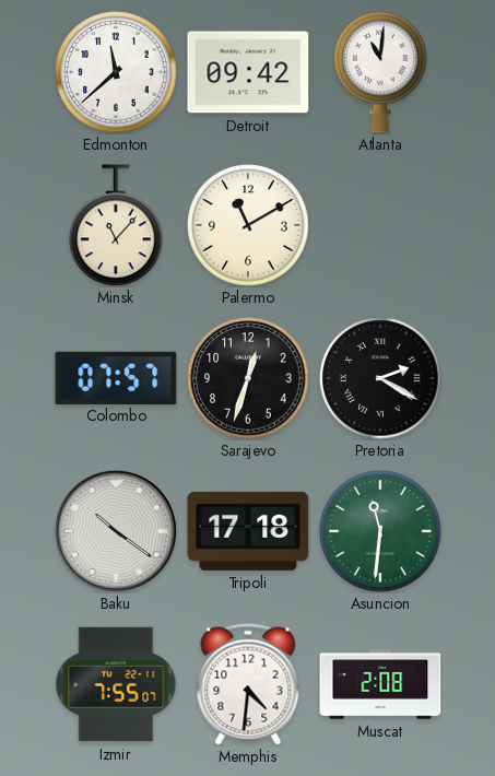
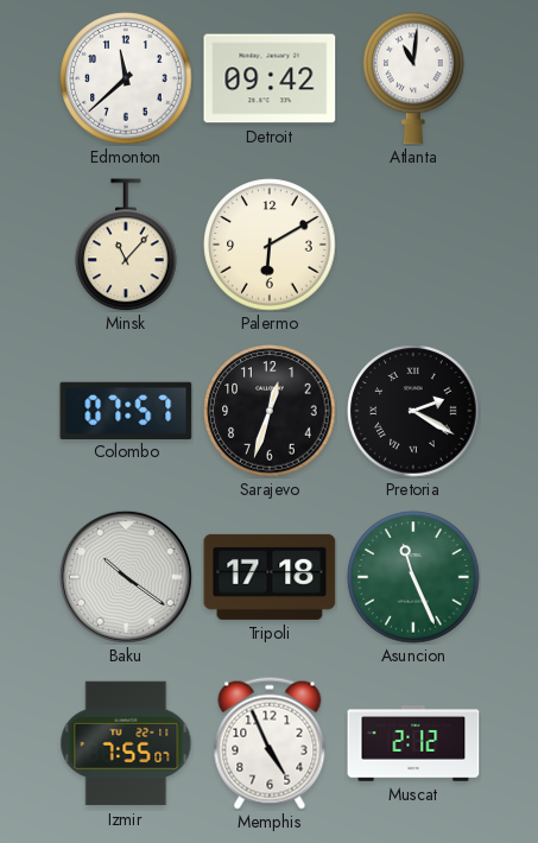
Palermo: 11:10 -> 6:10
Asuncion: 11:31 -> 11:26
Memphis: 4:31 -> 4:56
Muscat: 2:08 -> 2:12
